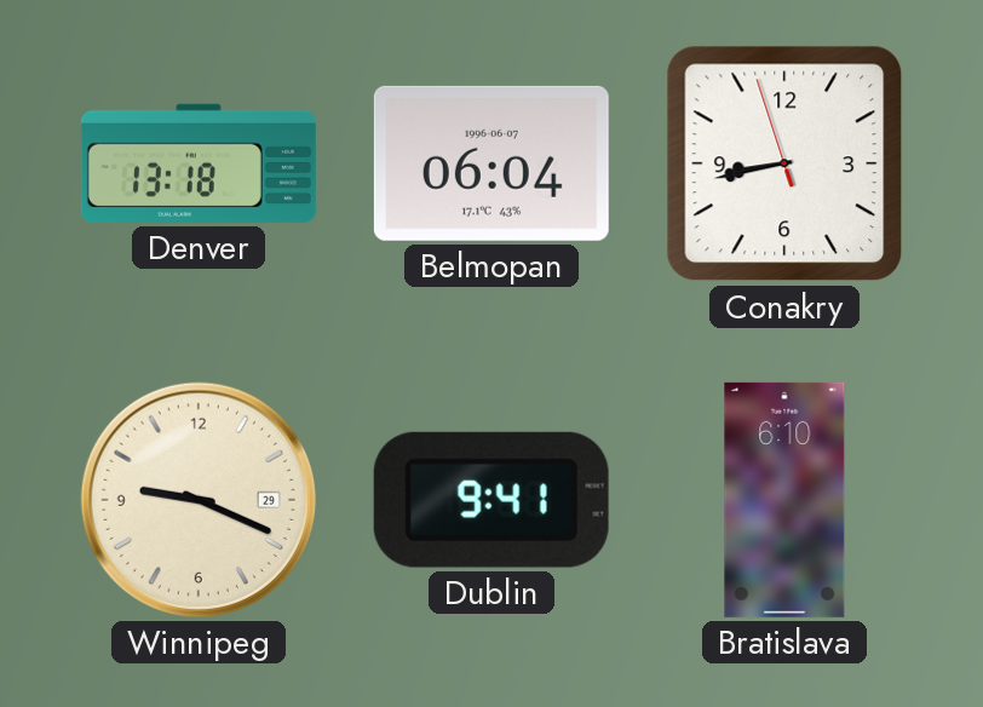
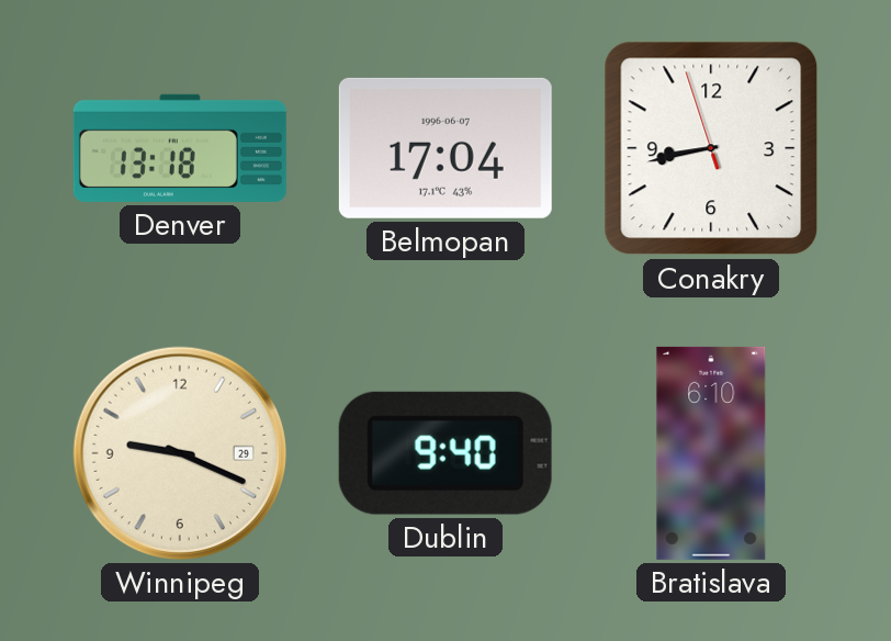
Belmopan: 06:04 -> 17:04
Dublin: 9:41 -> 9:40
